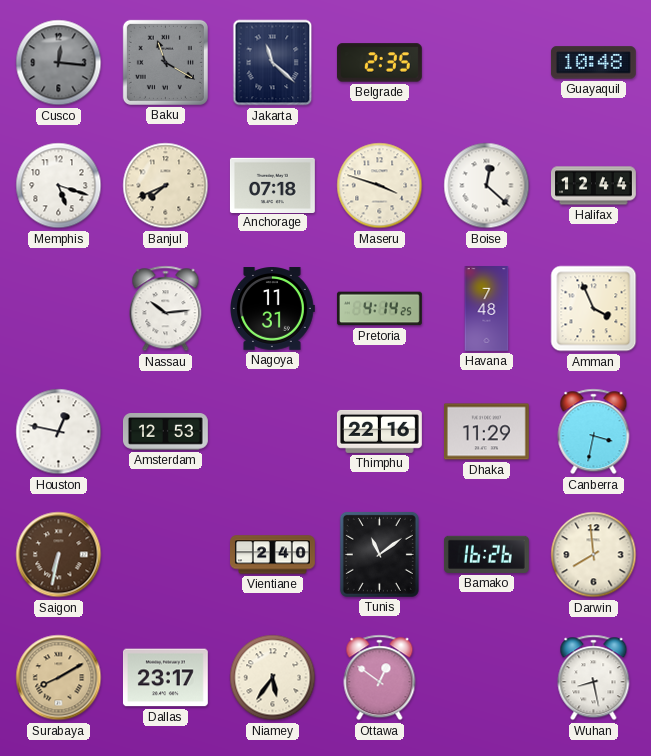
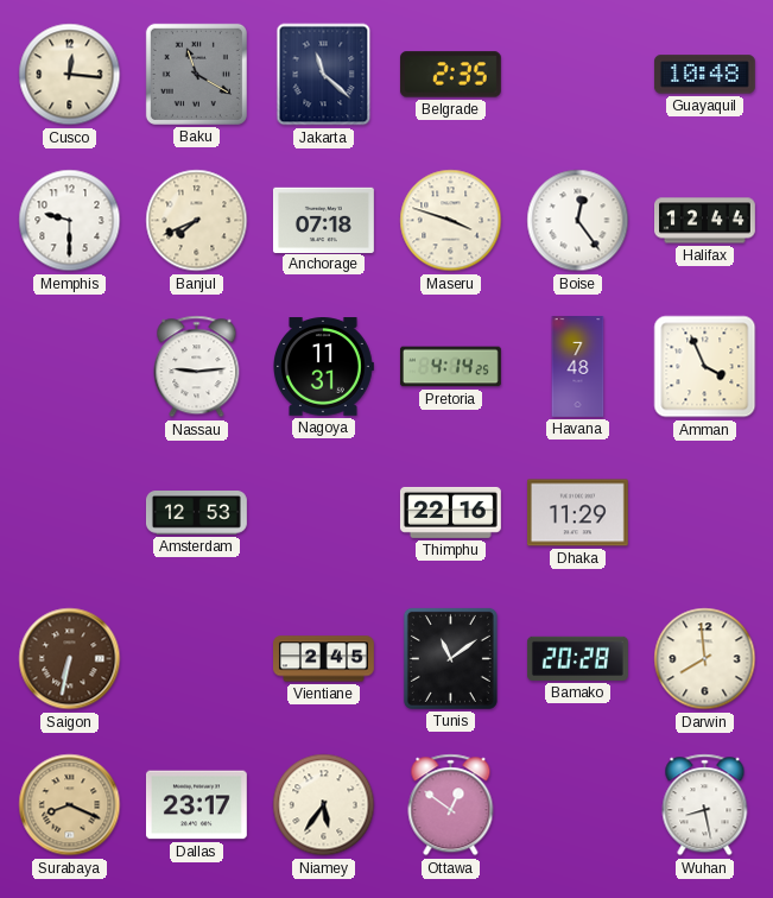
Cusco dial: grey -> cream
Memphis: 5:18 -> 9:30
Boise: 12:22 -> 12:24
Nassau: 10:14 -> 9:14
Houston: 12:47 -> none
Canberra: 3:32 -> none
Vientiane: 2:40 -> 2:45
Bamako: 16:26 -> 20:28
Surabaya: 8:10 -> 8:19
